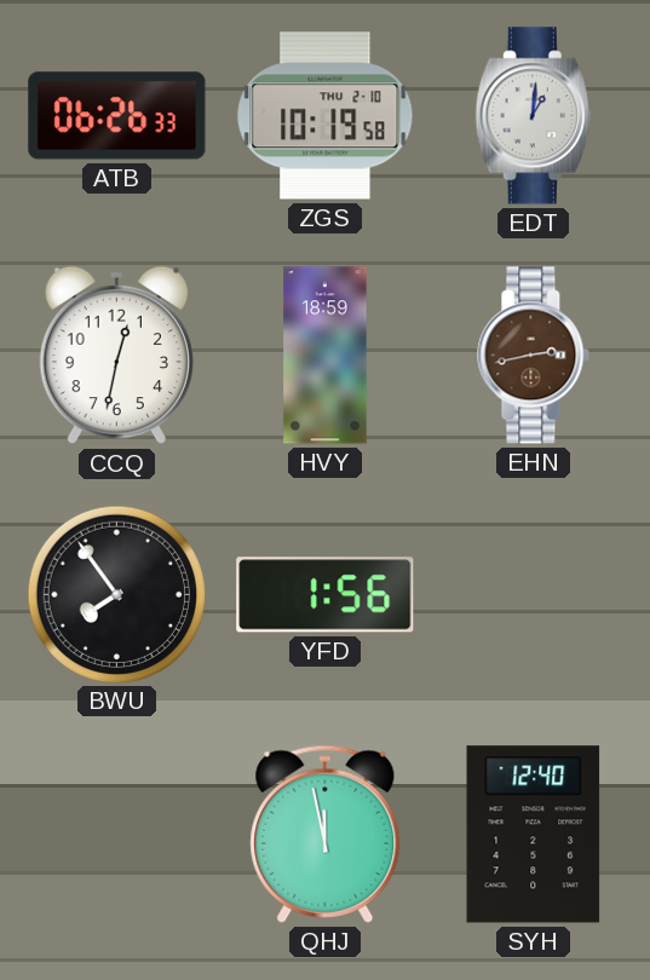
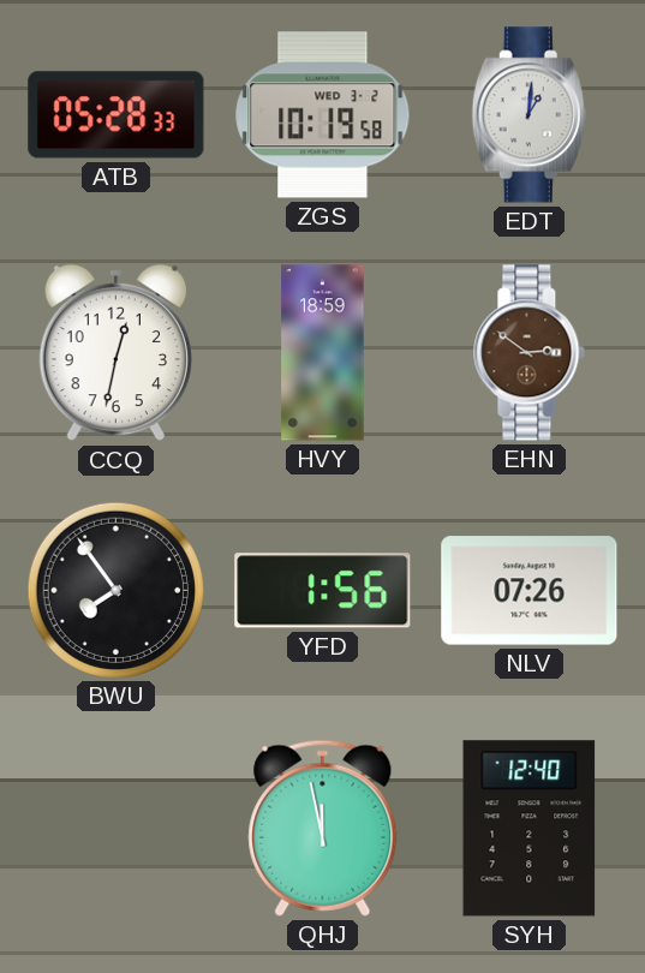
ATB: 06:26 -> 05:28
ZGS date: THU 2-10 -> WED 3-2
EHN: 2:43 -> 2:51
NLV: none -> 07:26
